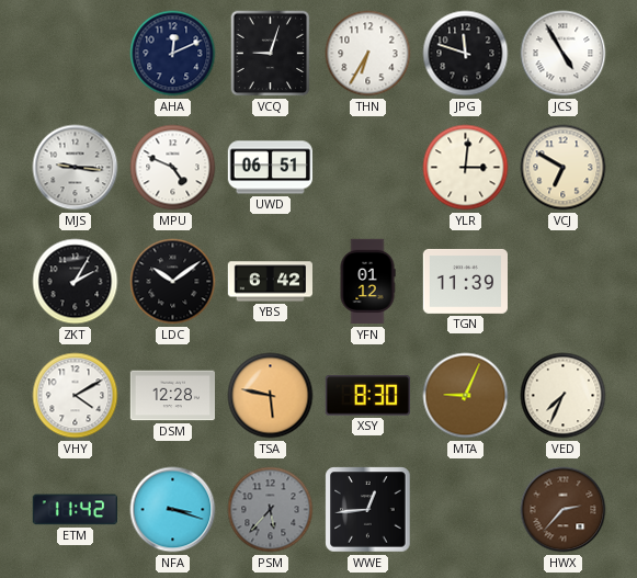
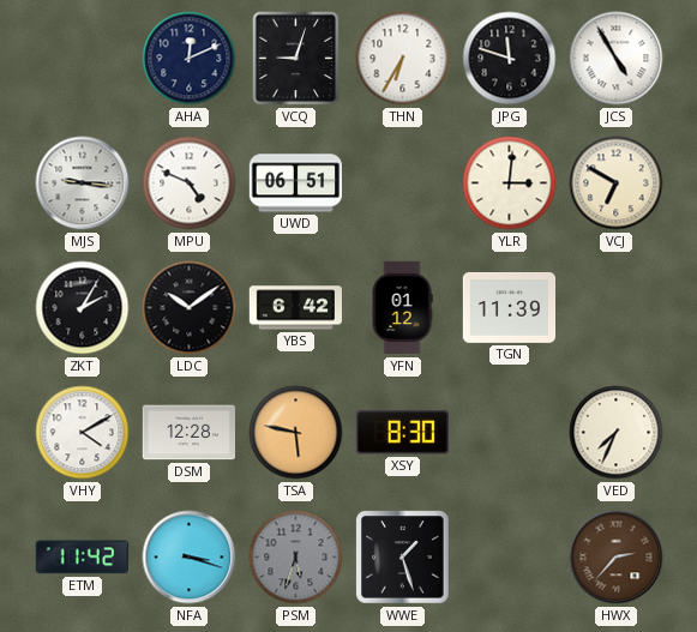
MTA: 9:04 -> none
PSM: 5:37 -> 5:33
WWE: 12:44 -> 1:27
